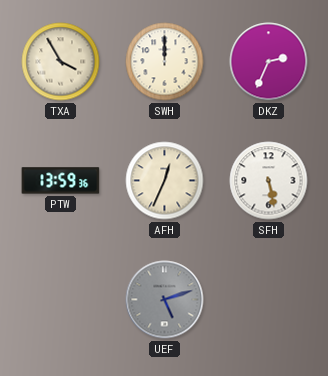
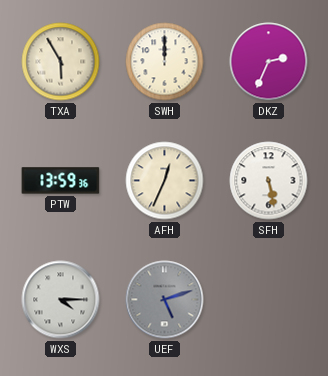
TXA: 3:55 -> 5:55
WXS: none -> 4:15
